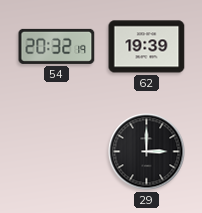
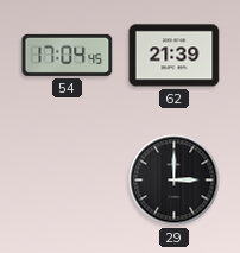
54: 20:32 -> 17:04
62: 19:39 -> 21:39
